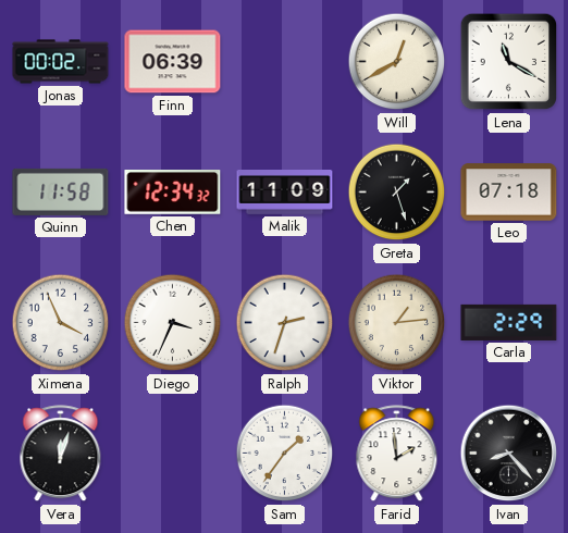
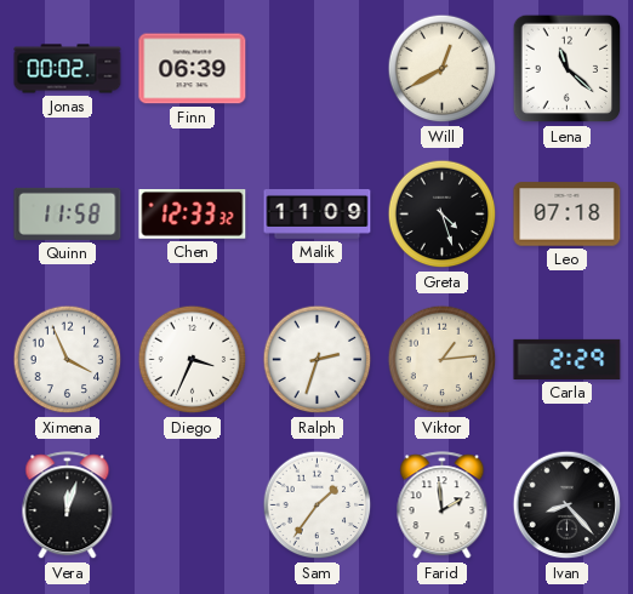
Lena: 11:20 -> 11:22
Chen: 12:34 -> 12:33
Greta: 1:27 -> 4:27
